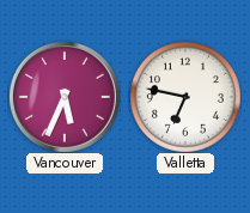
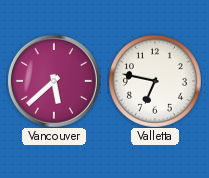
Vancouver: 5:34 -> 5:38
